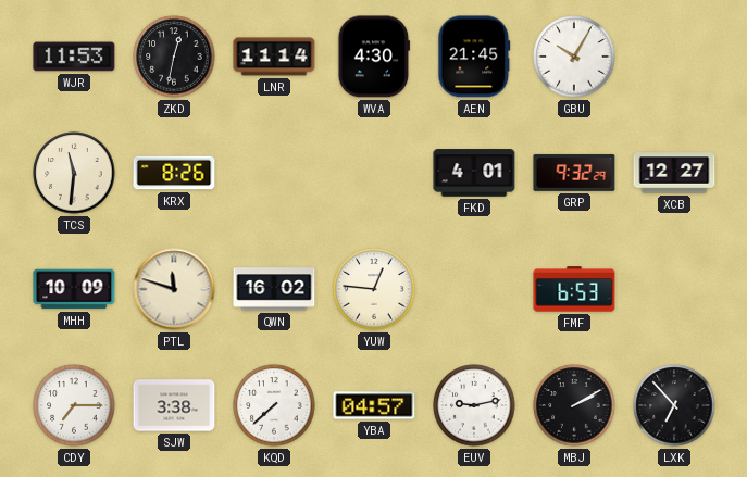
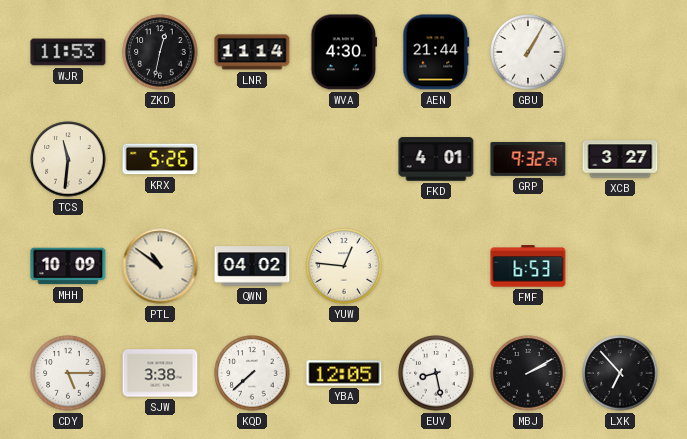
AEN: 21:45 -> 21:44
GBU: 10:05 -> 1:05
KRX: 8:26 -> 5:26
XCB: 12:27 -> 3:27
PTL: 11:48 -> 10:51
QWN: 16:02 -> 04:02
CDY: 7:15 -> 5:15
YBA: 04:57 -> 12:05
EUV: 9:13 -> 8:28
